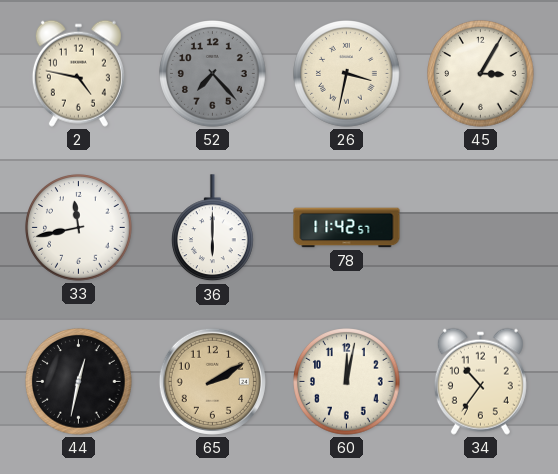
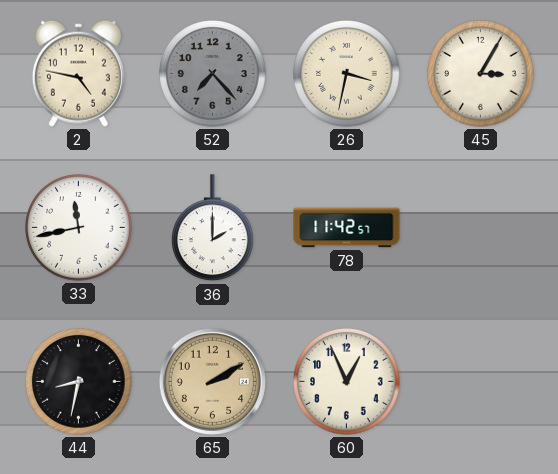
36: 6:00 -> 2:00
44: 12:32 -> 8:32
60: 12:02 -> 12:56
34: 10:36 -> none
